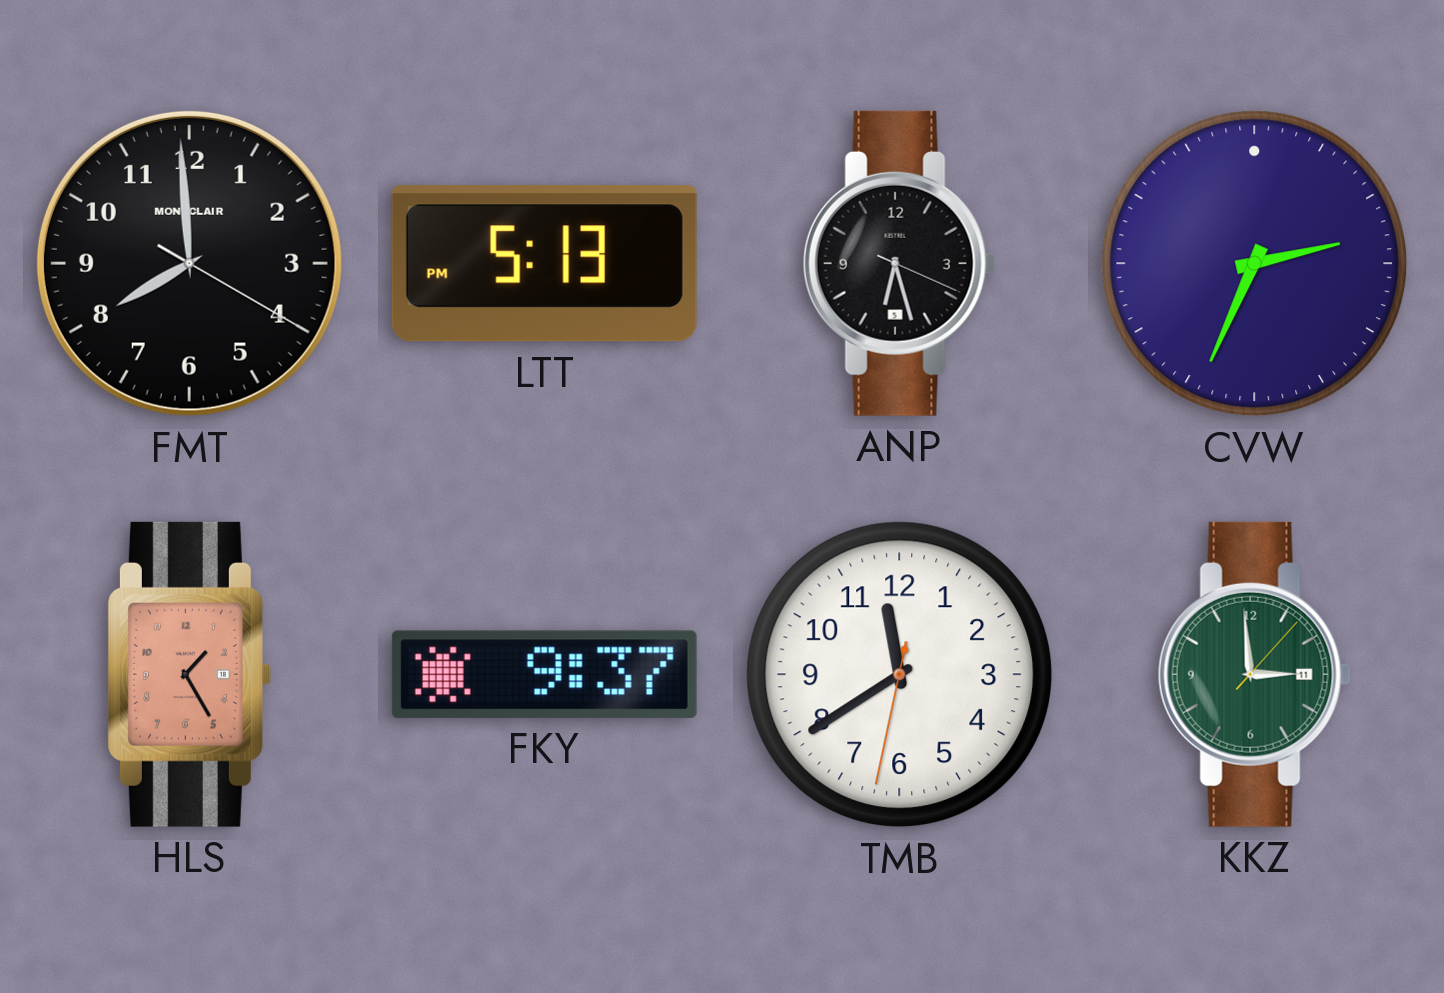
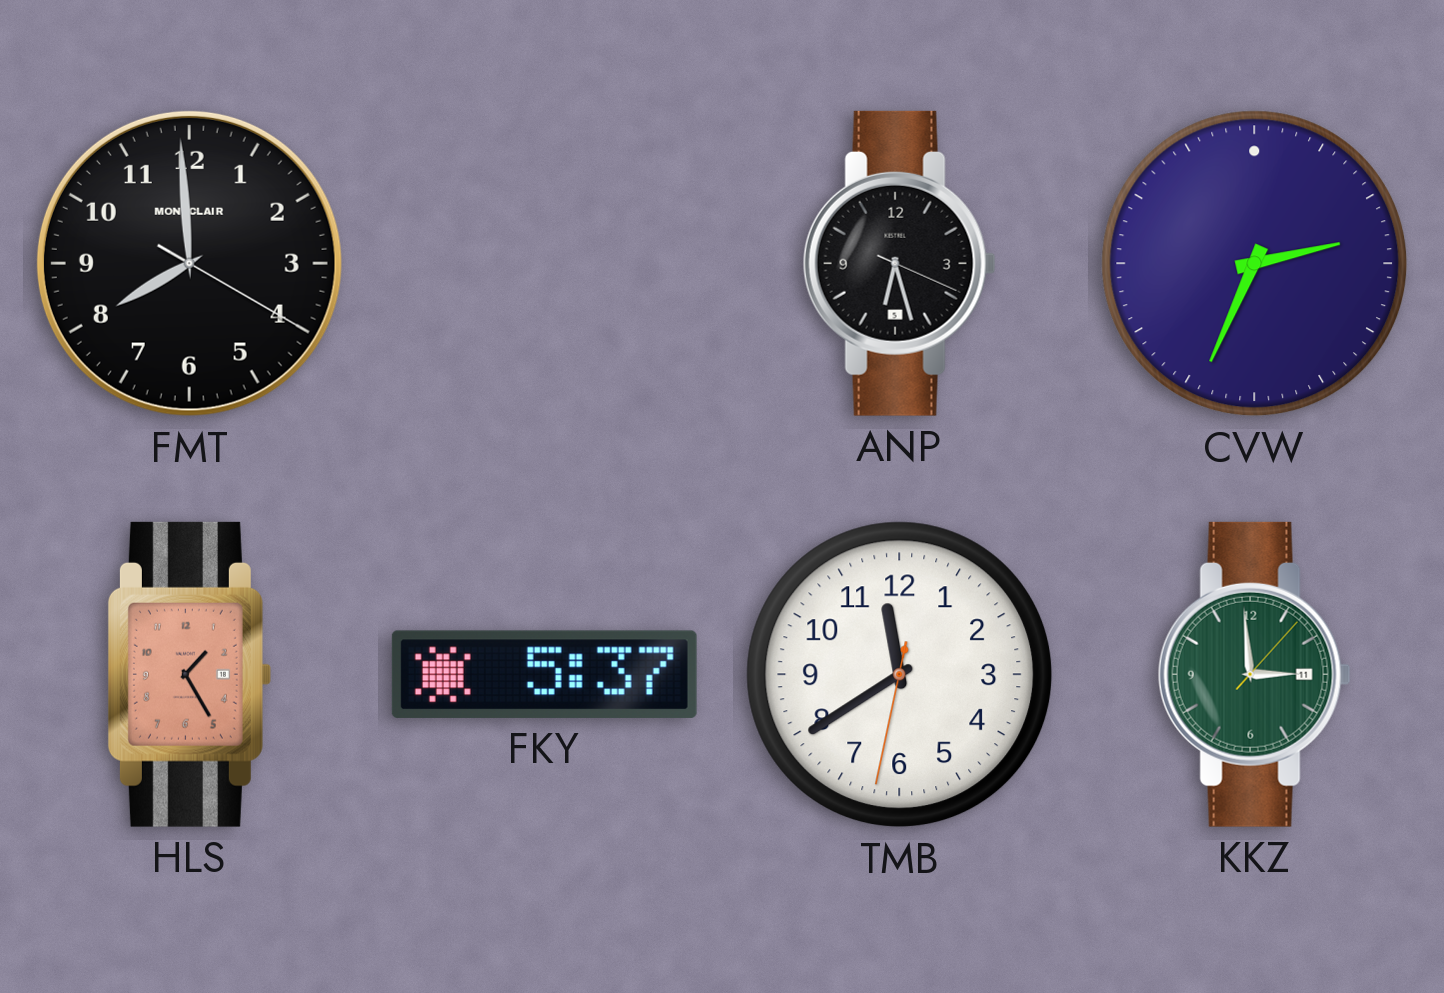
LTT: 5:13 -> none
FKY: 9:37 -> 5:37
